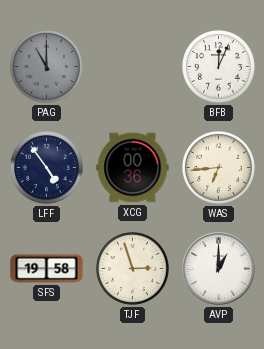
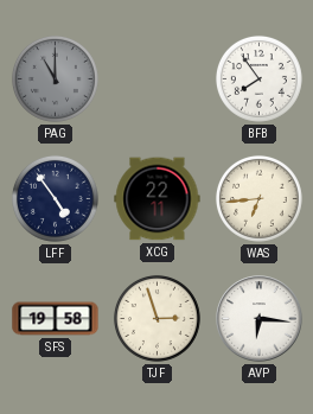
BFB: 12:04 -> 7:54
XCG: 00:36 -> 22:11
AVP: 1:00 -> 6:16
